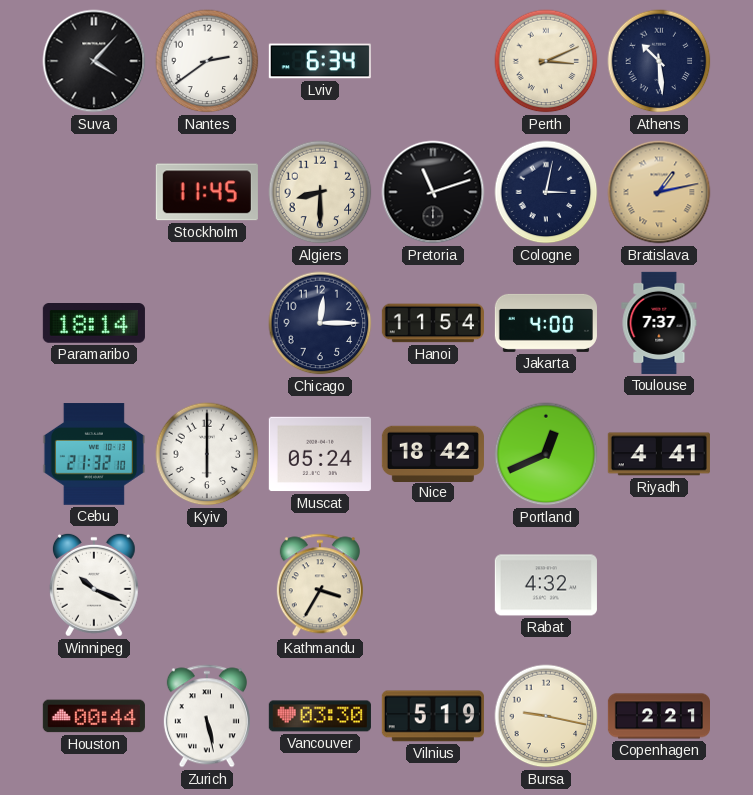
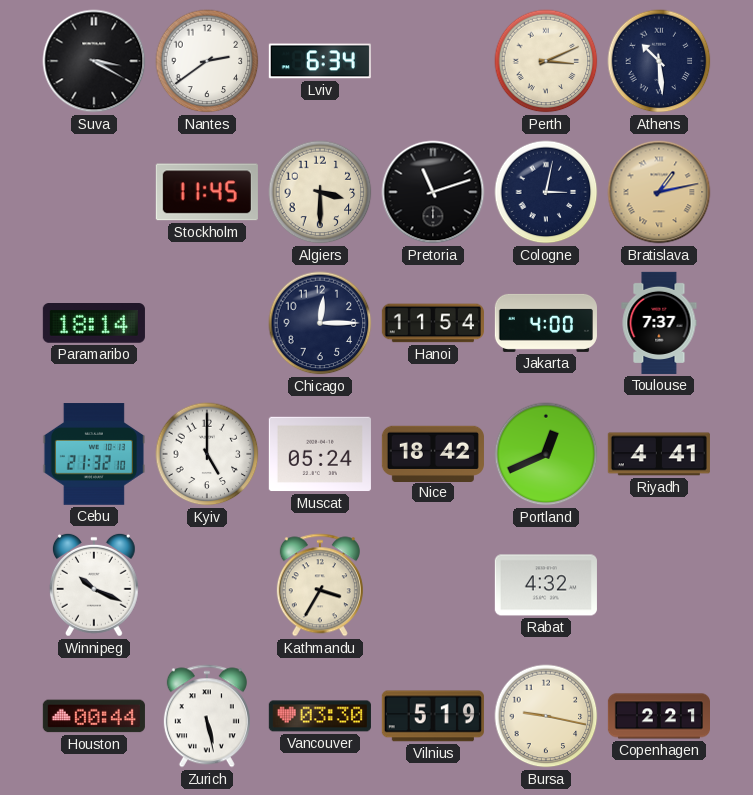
Suva: 4:07 -> 3:20
Algiers: 8:30 -> 3:30
Kyiv: 6:00 -> 5:00
